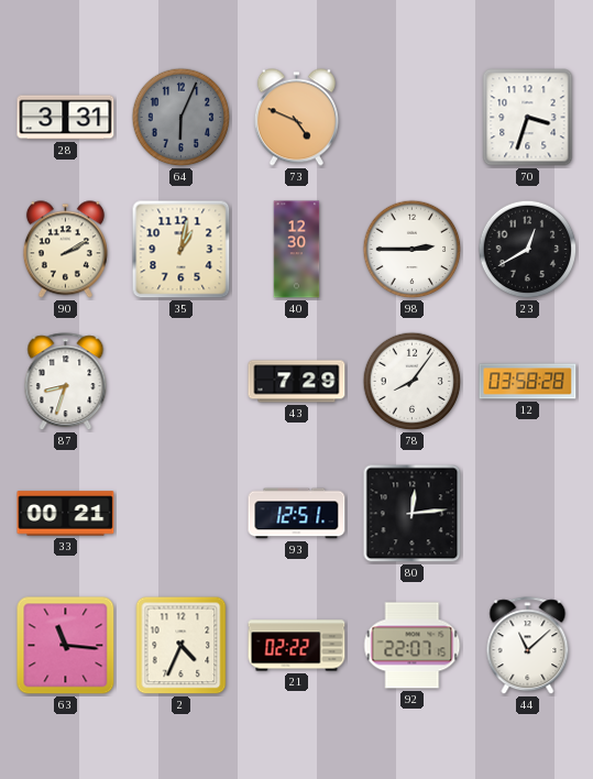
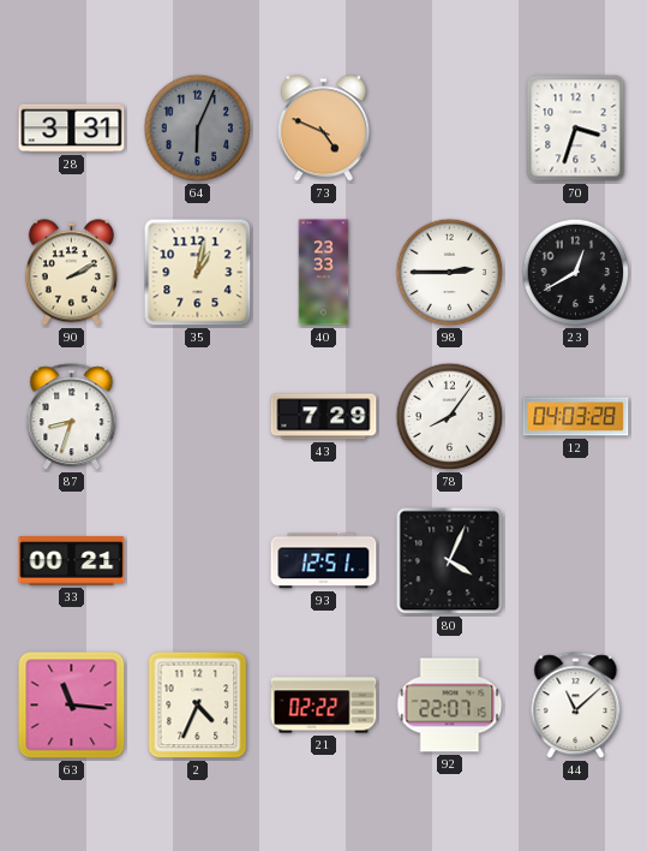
40: 12:30 -> 23:33
12: 03:58 -> 04:03
80: 12:14 -> 4:04
